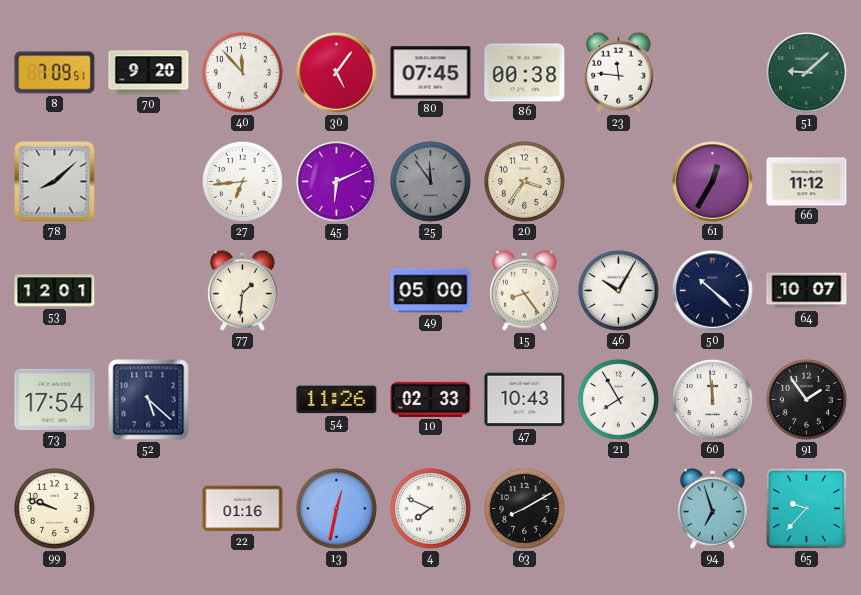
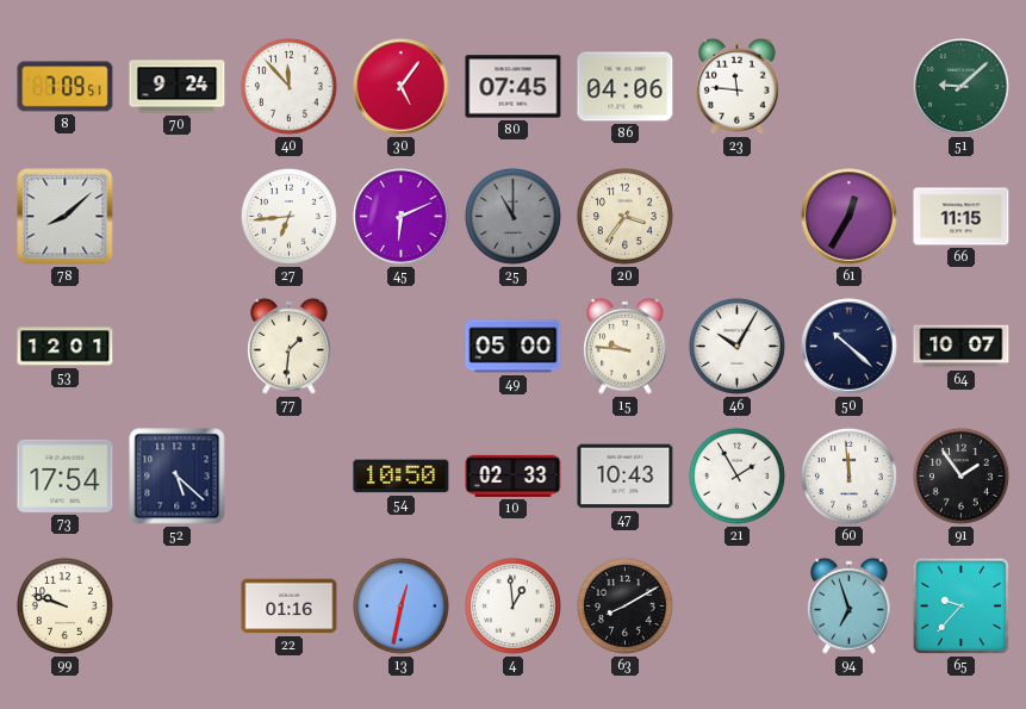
70: 9:20 -> 9:24
86: 00:38 -> 04:06
25: 11:54 -> 11:00
66: 11:12 -> 11:15
15: 8:24 -> 9:46
54: 11:26 -> 10:50
21: 7:55 -> 1:55
4: 7:49 -> 12:59
